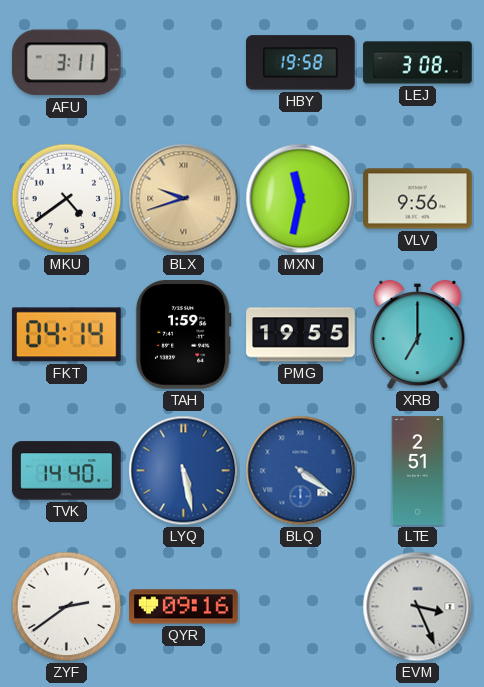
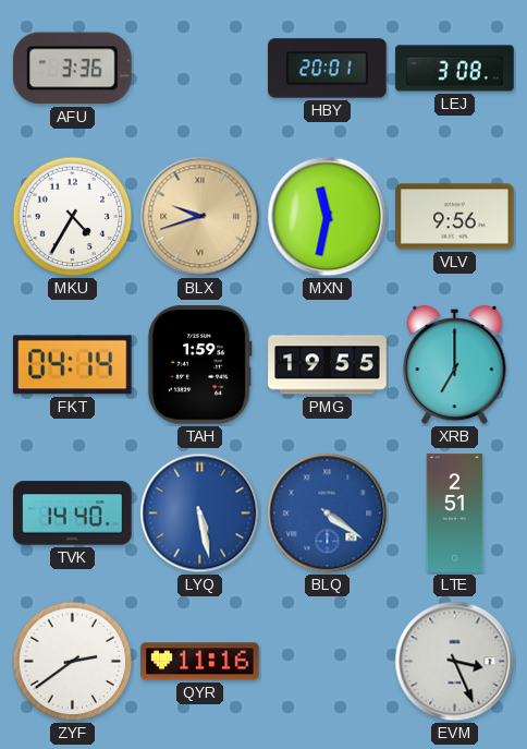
AFU: 3:11 -> 3:36
HBY: 19:58 -> 20:01
MKU: 4:39 -> 4:35
QYR: 09:16 -> 11:16
